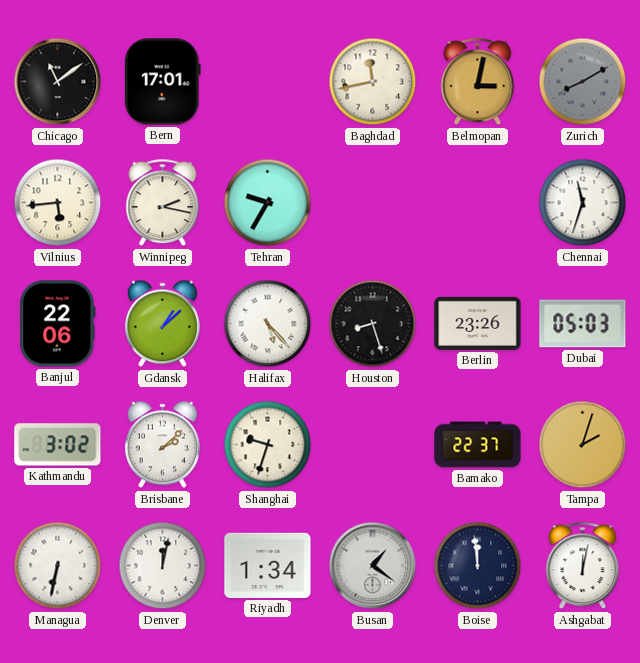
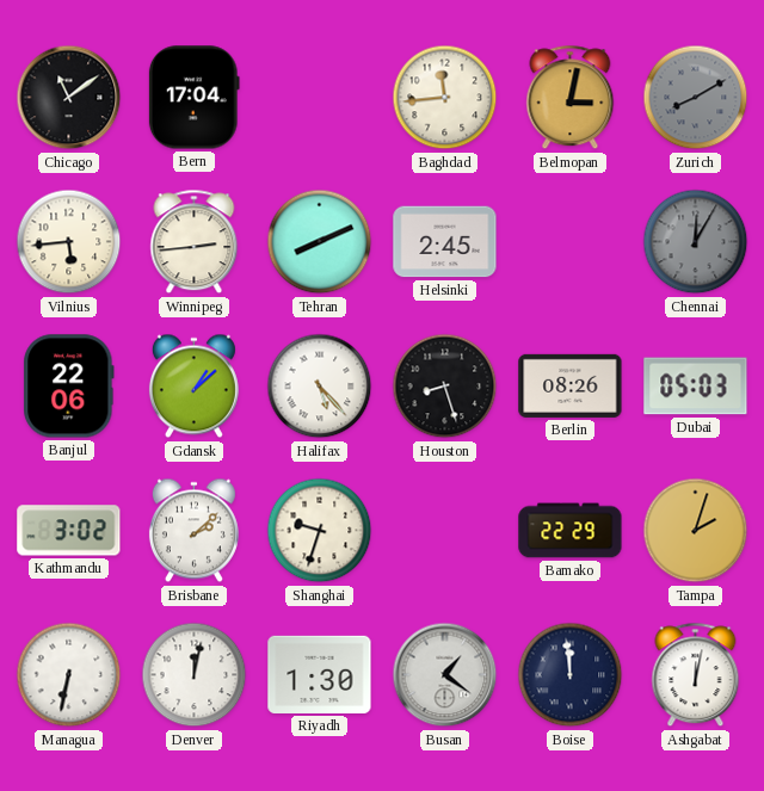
Bern: 17:01 -> 17:04
Baghdad: 11:43 -> 11:44
Winnipeg: 2:17 -> 2:44
Tehran: 9:35 -> 8:11
Helsinki: none -> 2:45
Chennai: 11:33 -> 12:05
Chennai dial: white -> grey
Berlin: 23:26 -> 08:26
Bamako: 22:37 -> 22:29
Riyadh: 1:34 -> 1:30
